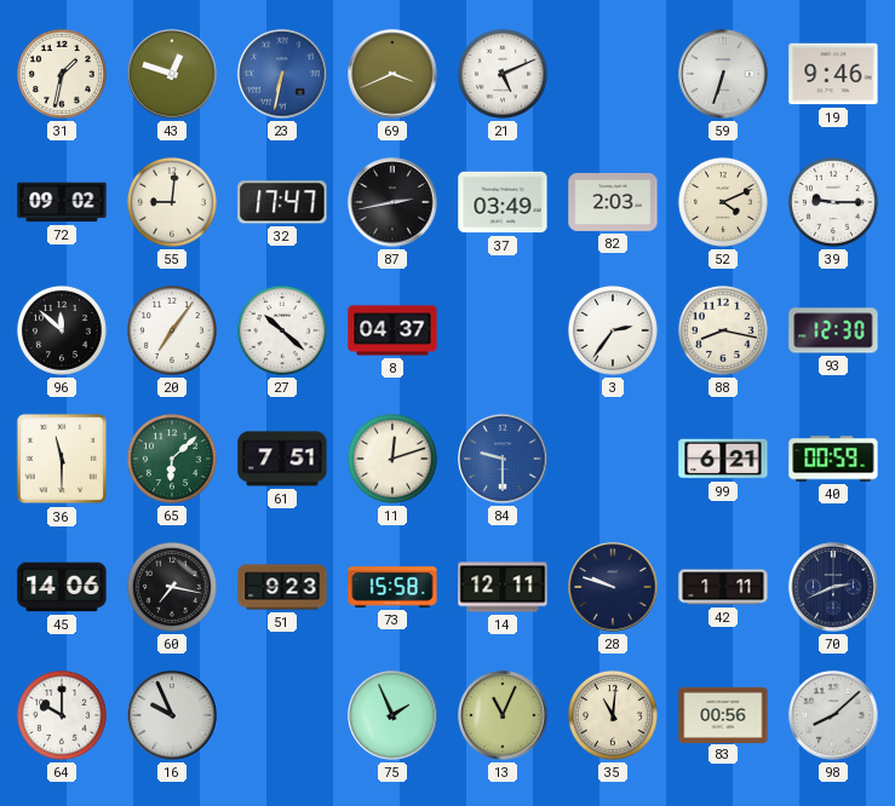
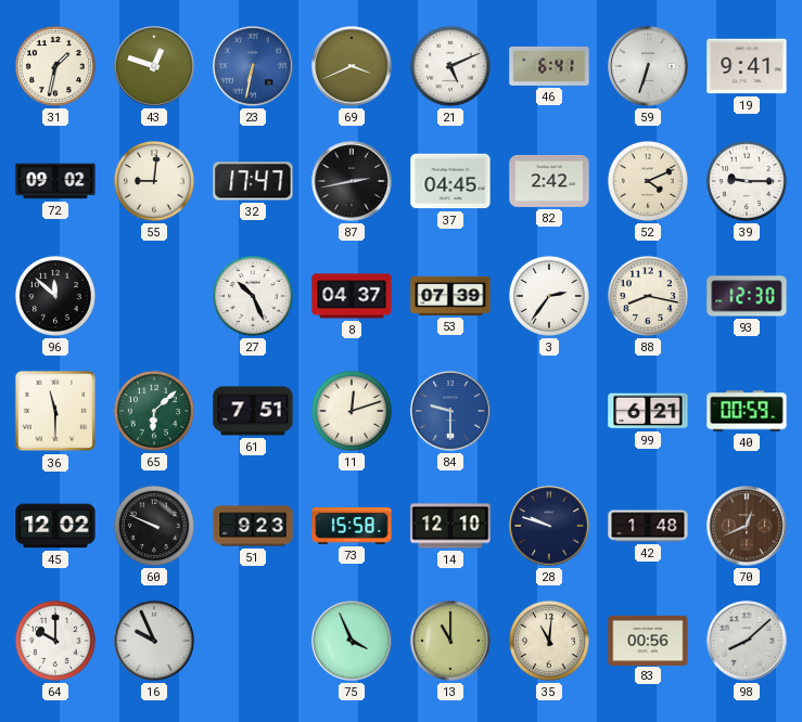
46: none -> 6:41
19: 9:46 -> 9:41
37: 03:49 -> 04:45
82: 2:03 -> 2:42
20: 7:06 -> none
27: 10:22 -> 10:26
53: none -> 07:39
45: 14:06 -> 12:02
60: 7:17 -> 9:49
14: 12:11 -> 12:10
42: 1:11 -> 1:48
70: 2:41 -> 12:41
70 dial: navy -> brown
75: 1:56 -> 3:56
13: 11:04 -> 11:00
